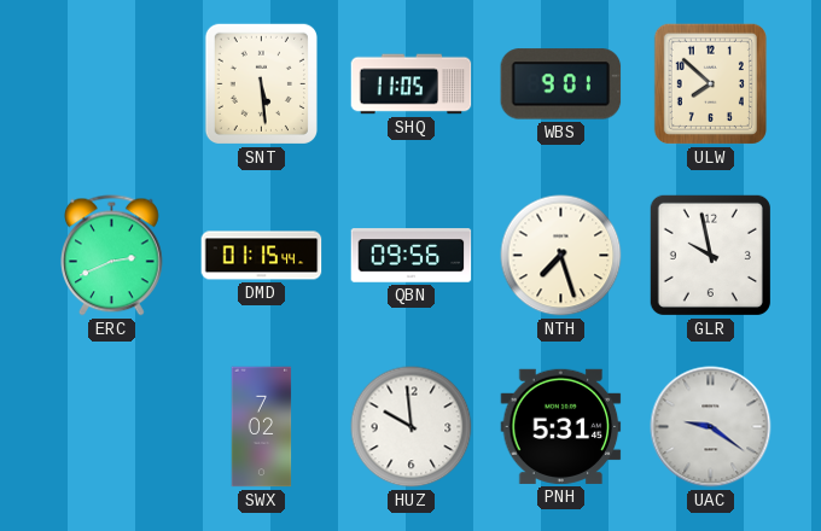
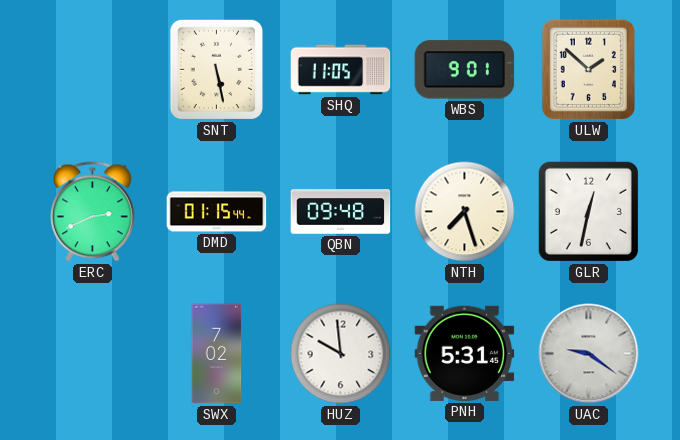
SNT: 5:29 -> 5:28
ULW: 7:52 -> 1:52
QBN: 09:56 -> 09:48
GLR: 9:58 -> 12:32
